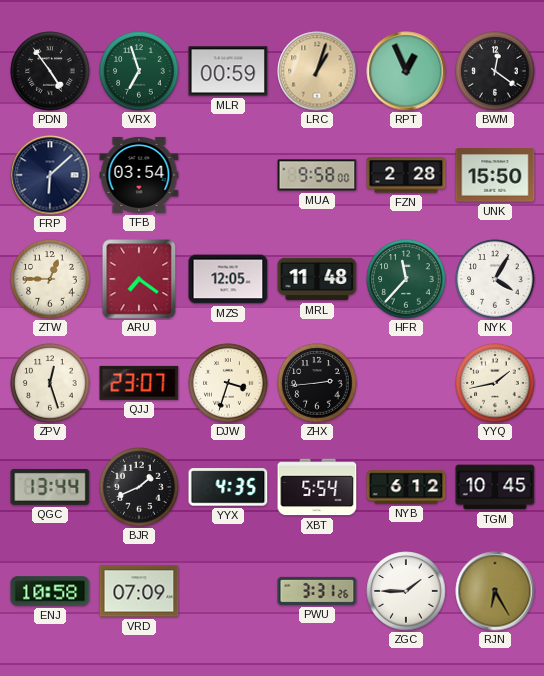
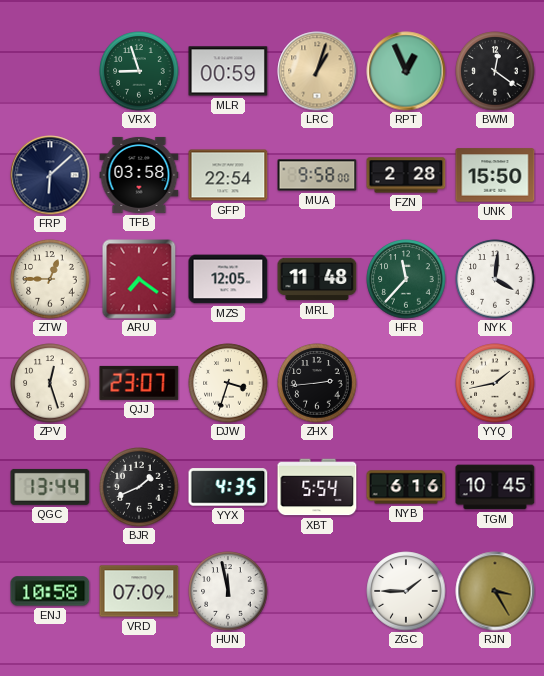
PDN: 4:54 -> none
VRX: 6:57 -> 8:57
TFB: 03:54 -> 03:58
GFP: none -> 22:54
NYK: 4:05 -> 4:01
NYB: 6:12 -> 6:16
HUN: none -> 11:58
PWU: 3:31 -> none
RJN: 6:25 -> 3:25
